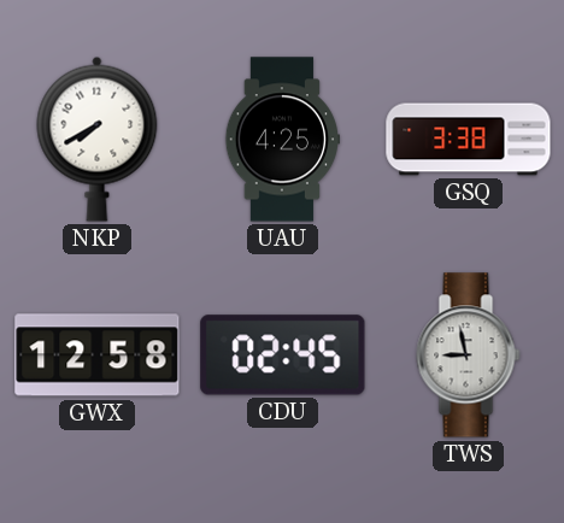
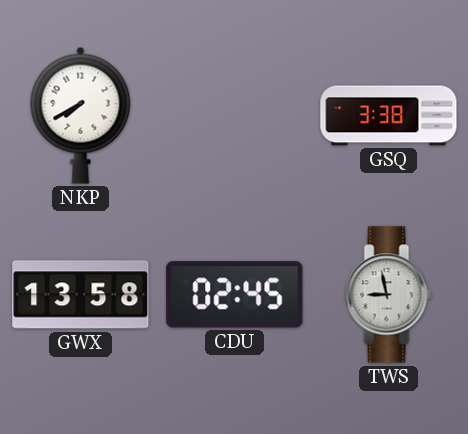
UAU: 4:25 -> none
GWX: 12:58 -> 13:58
